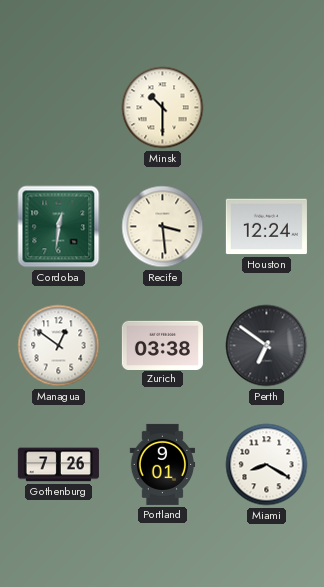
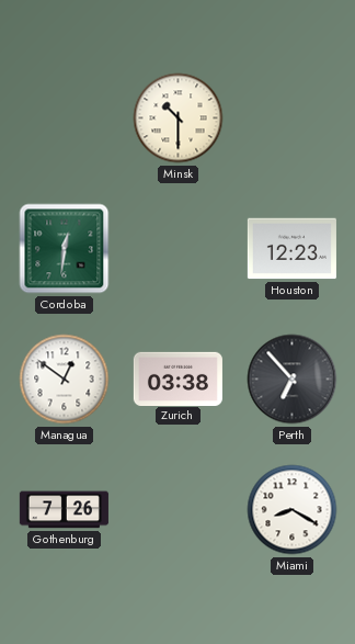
Recife: 3:29 -> none
Houston: 12:24 -> 12:23
Perth: 6:51 -> 6:53
Portland: 9:01 -> none
